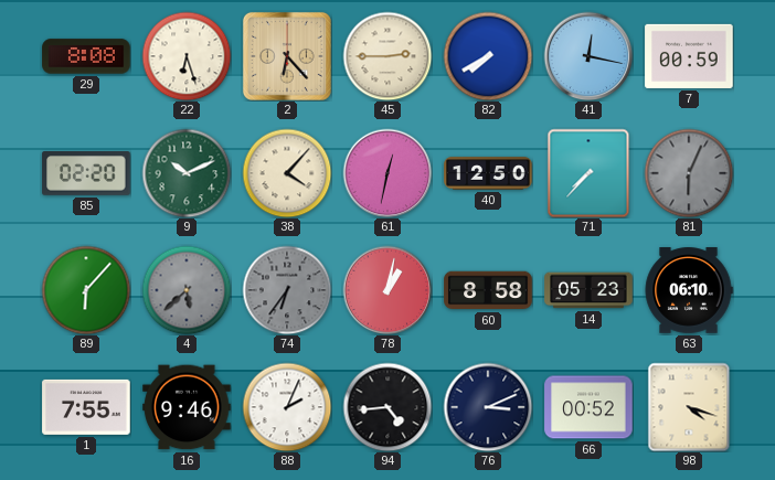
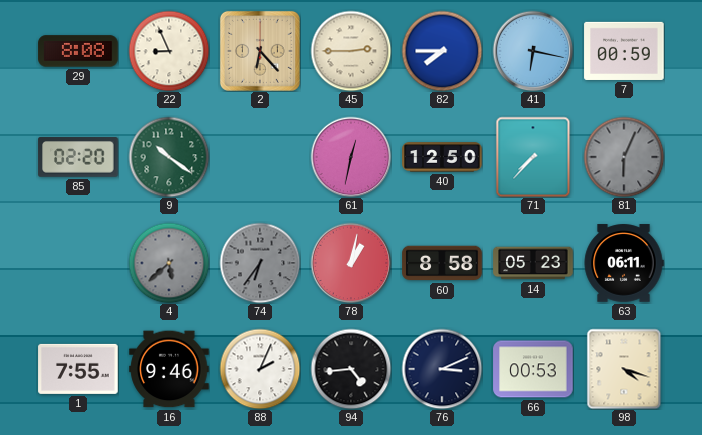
22: 6:27 -> 8:56
82: 7:40 -> 7:45
41: 12:17 -> 6:17
9: 10:11 -> 10:21
38: 4:07 -> none
89: 6:07 -> none
63: 06:10 -> 06:11
66: 00:52 -> 00:53
